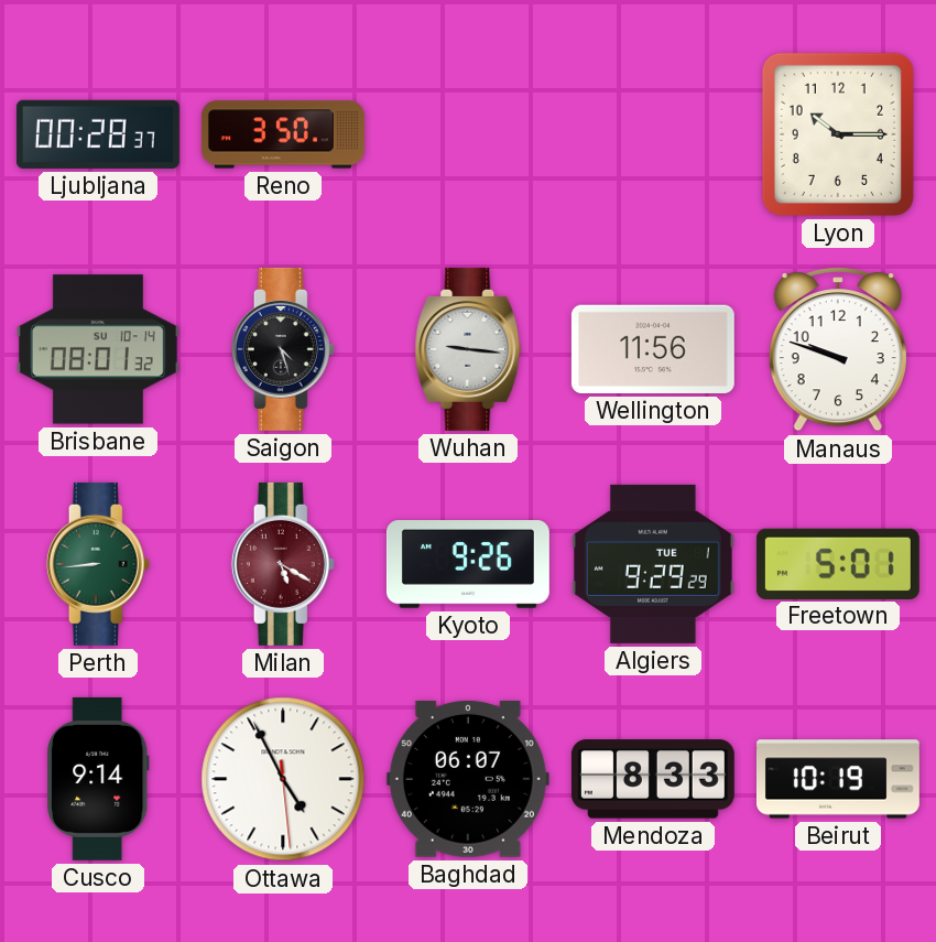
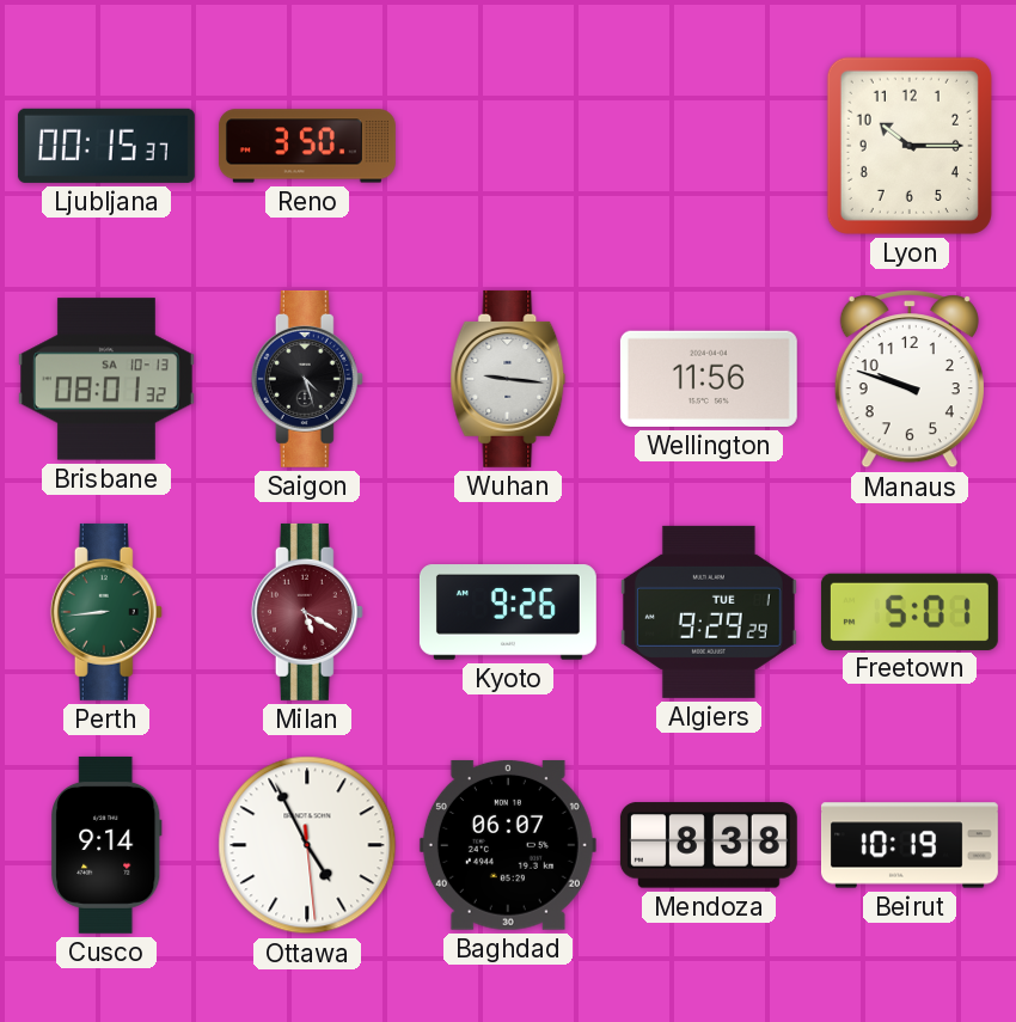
Ljubljana: 00:28 -> 00:15
Brisbane date: SU 10-14 -> SA 10-13
Mendoza: 8:33 -> 8:38
